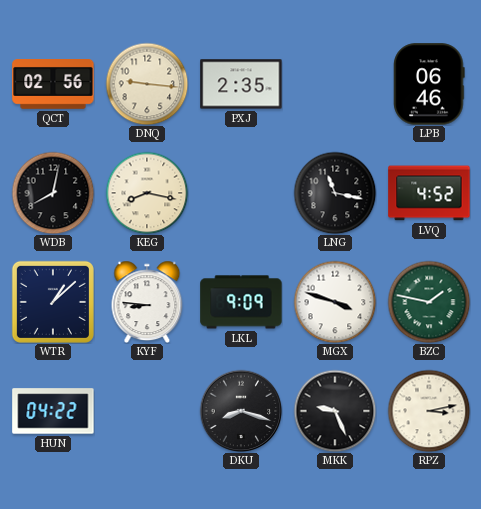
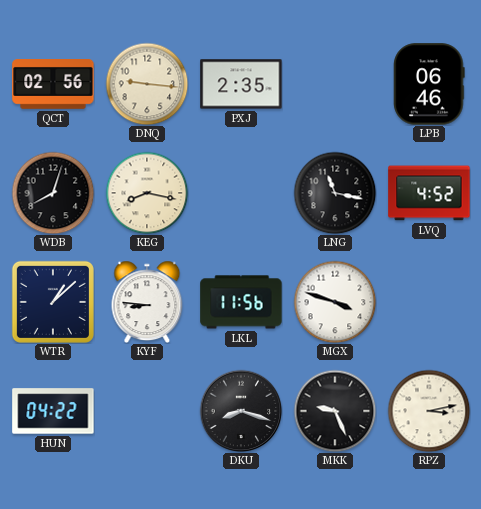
WDB: 8:02 -> 8:03
LKL: 9:09 -> 11:56
BZC: 1:47 -> none
